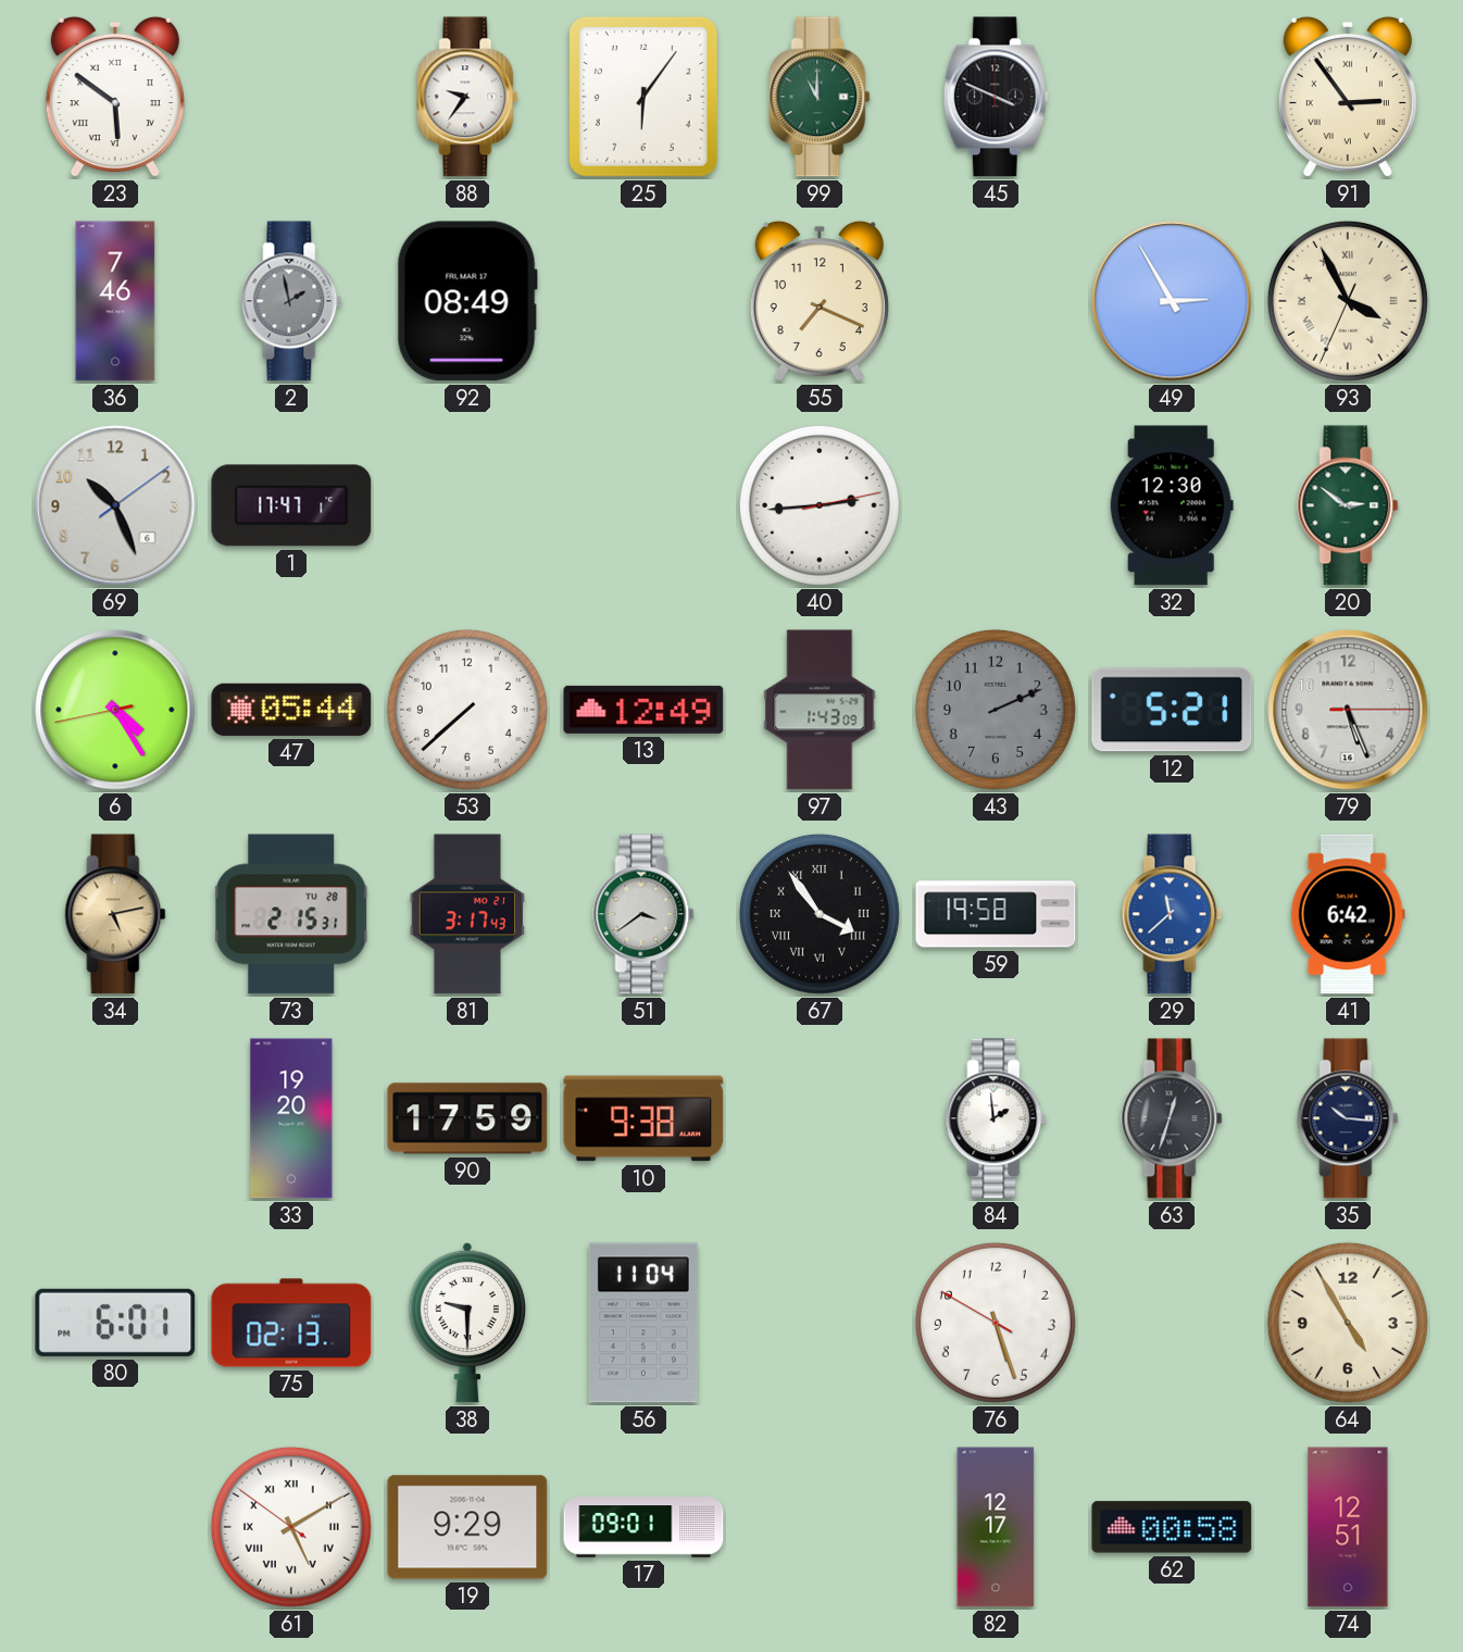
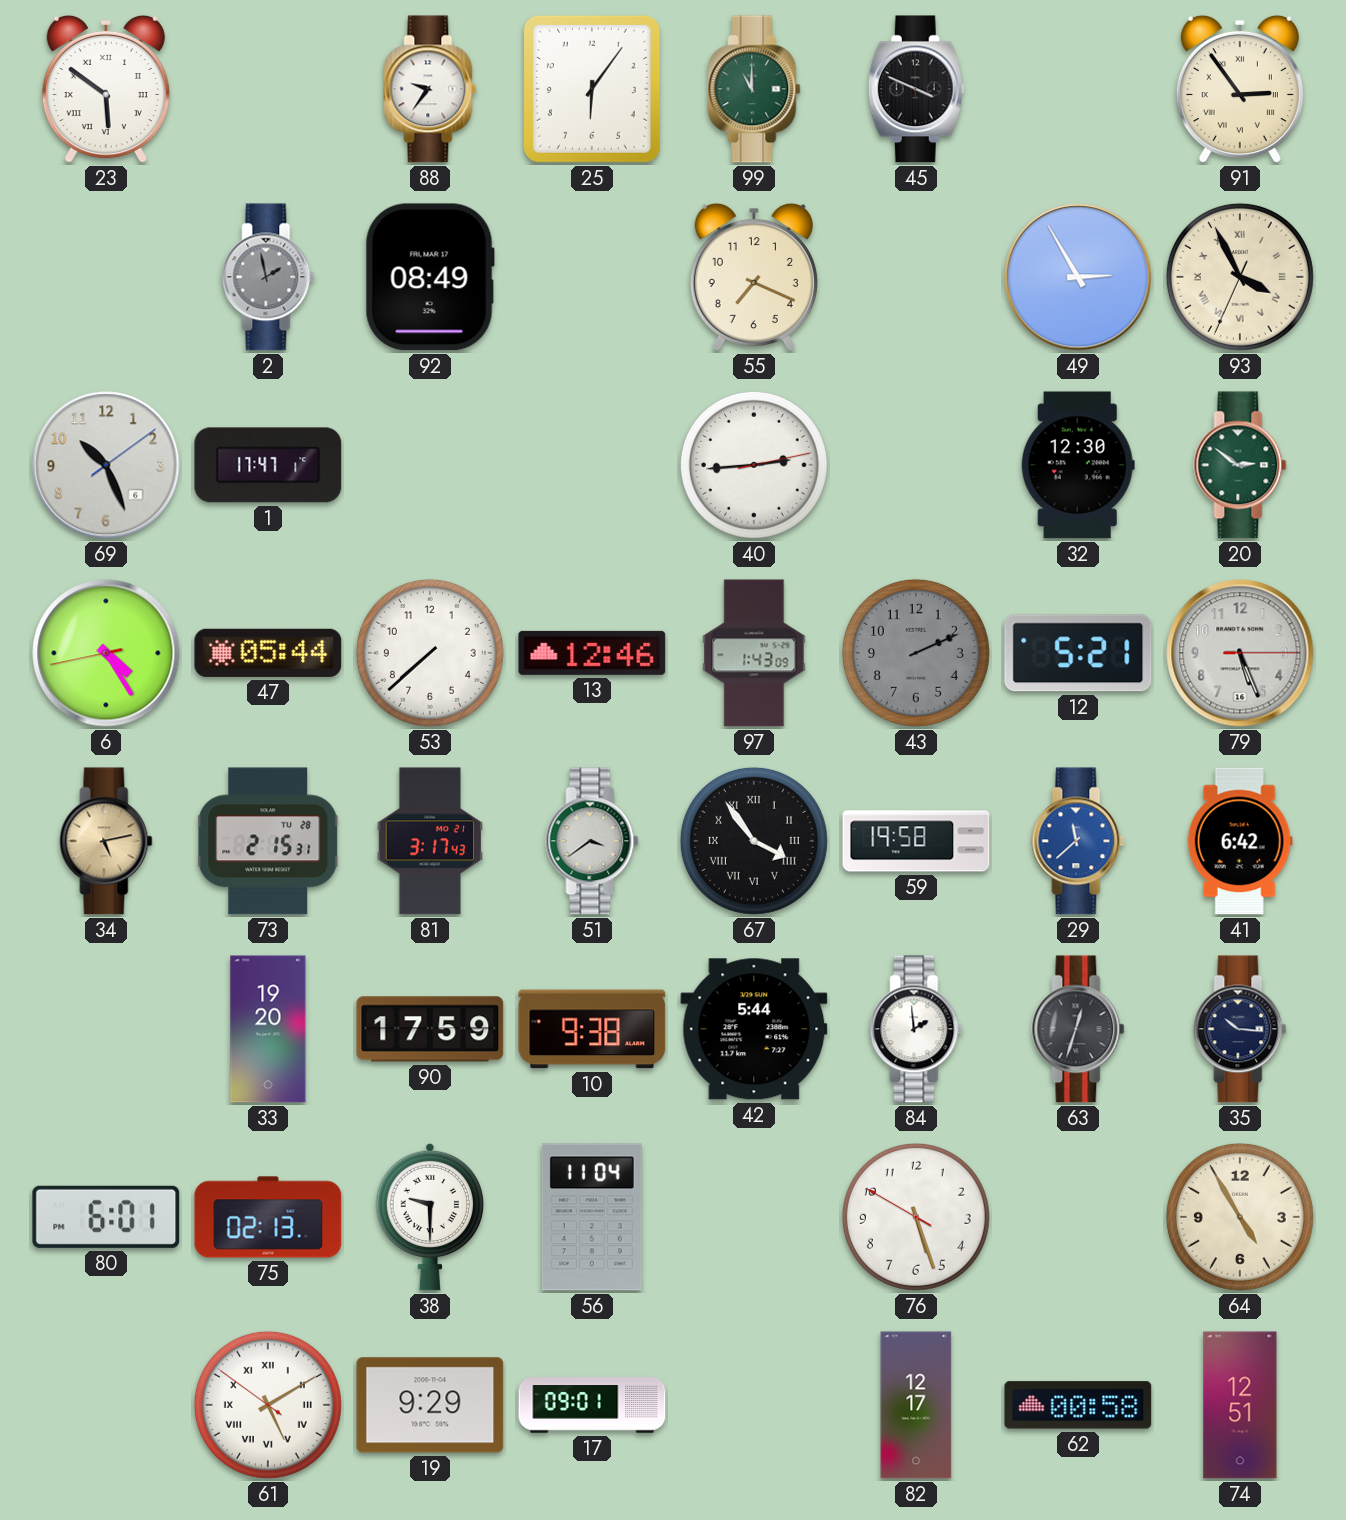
36: 7:46 -> none
13: 12:49 -> 12:46
42: none -> 5:44
